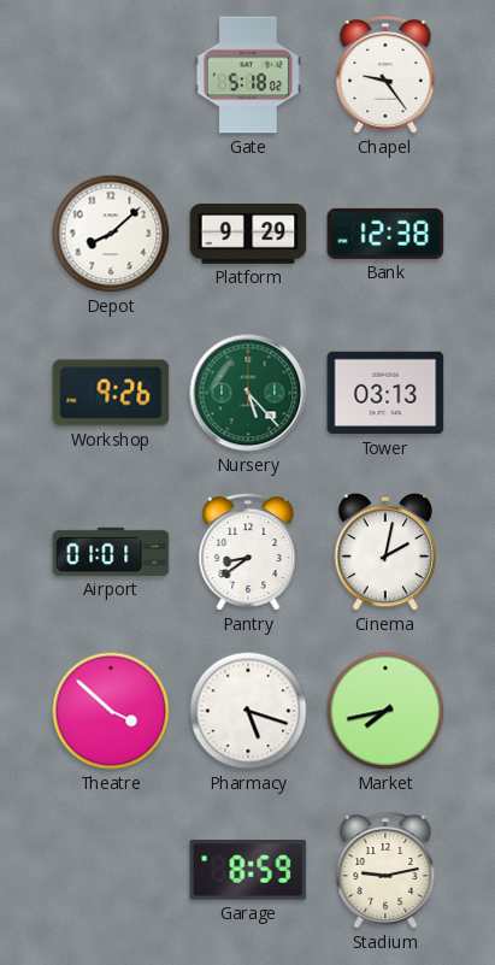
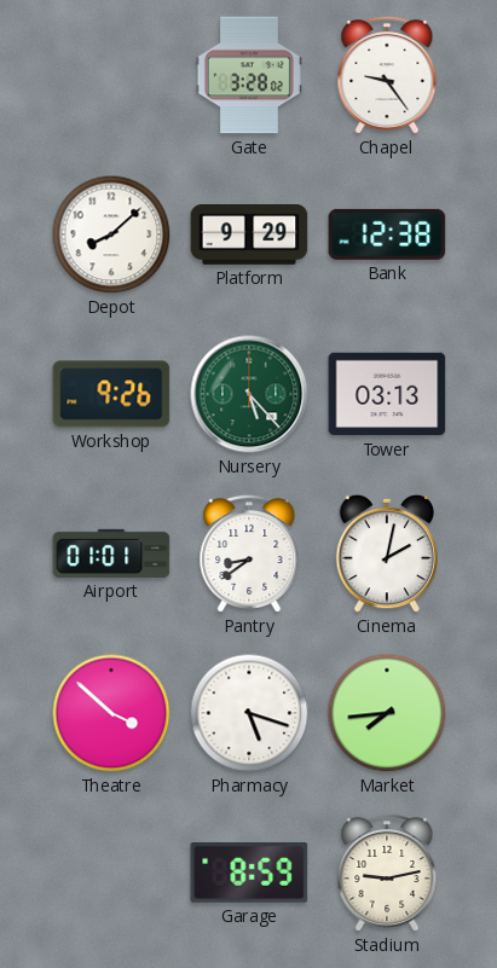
Gate: 5:18 -> 3:28
Market: 7:43 -> 7:44
